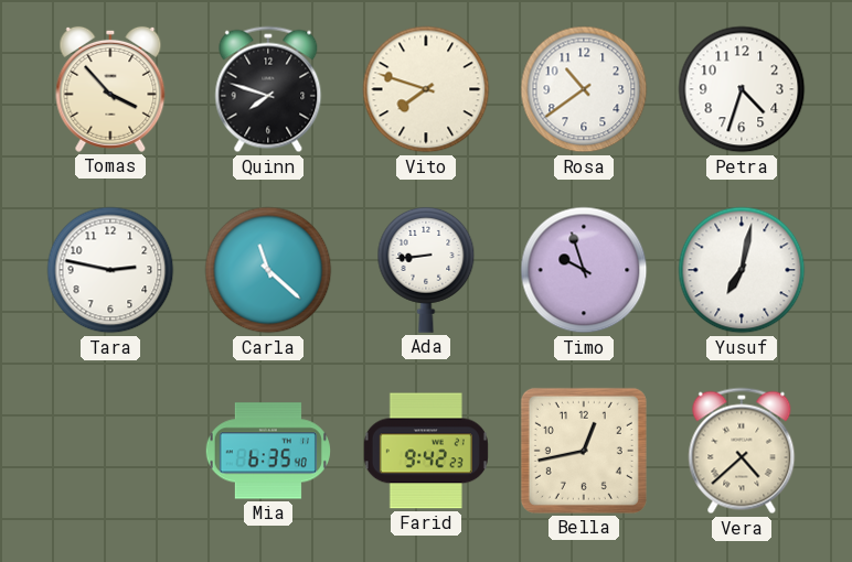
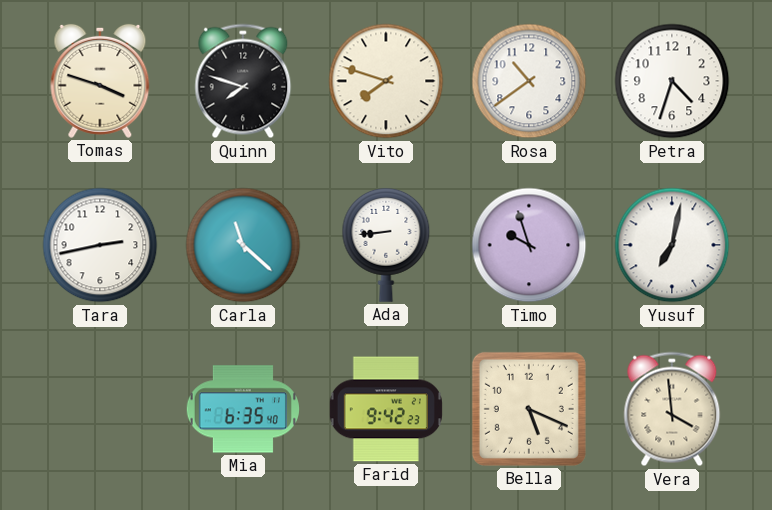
Tomas: 3:53 -> 3:48
Tara: 2:47 -> 2:43
Bella: 12:43 -> 5:19
Vera: 4:38 -> 3:59
